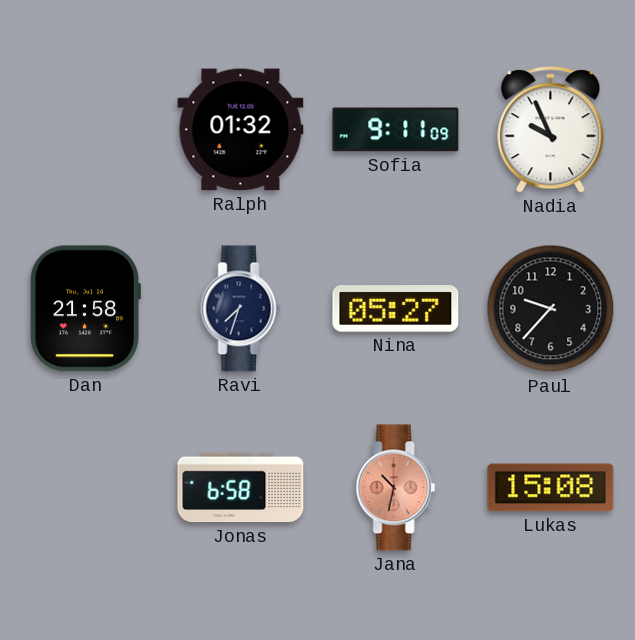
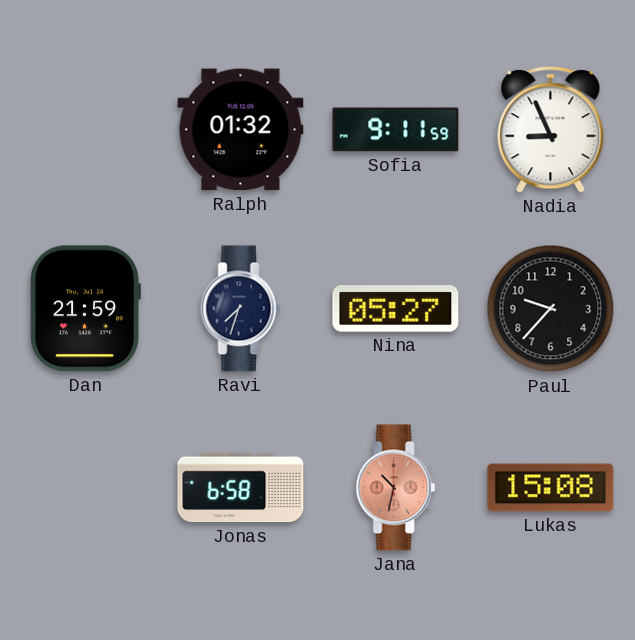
Sofia: 9:11:09 -> 9:11:59
Nadia: 9:56 -> 8:56
Dan: 21:58 -> 21:59
